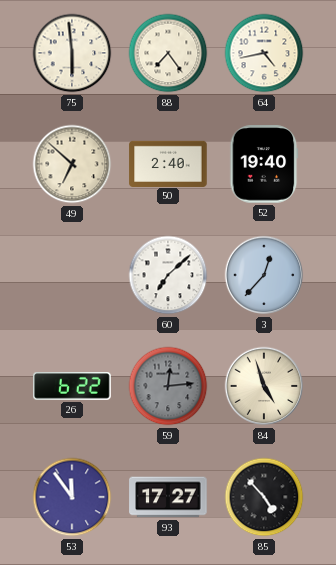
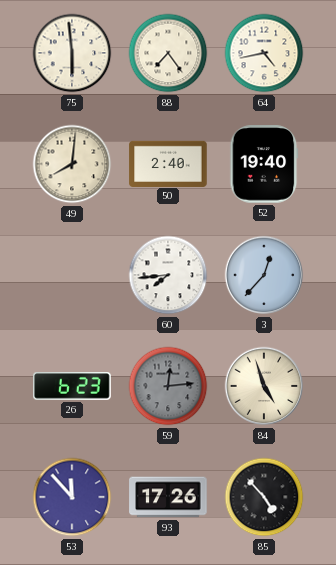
49: 6:52 -> 8:01
60: 7:08 -> 7:44
26: 6:22 -> 6:23
53: 11:54 -> 11:53
93: 17:27 -> 17:26
